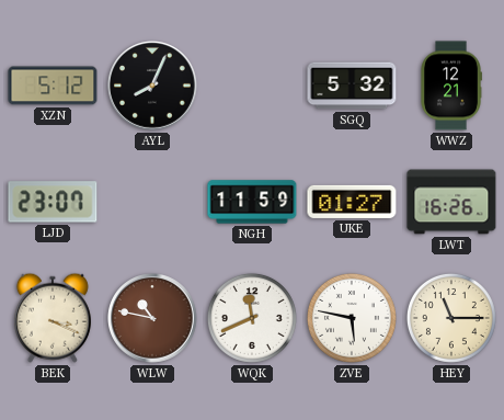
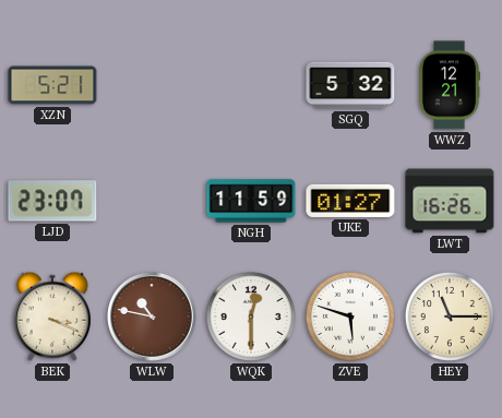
XZN: 5:12 -> 5:21
AYL: 8:04 -> none
WQK: 11:41 -> 12:30
ZVE: 5:47 -> 5:48
